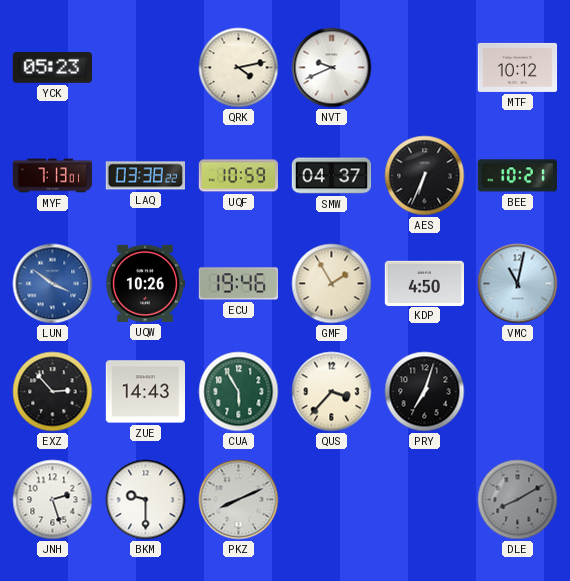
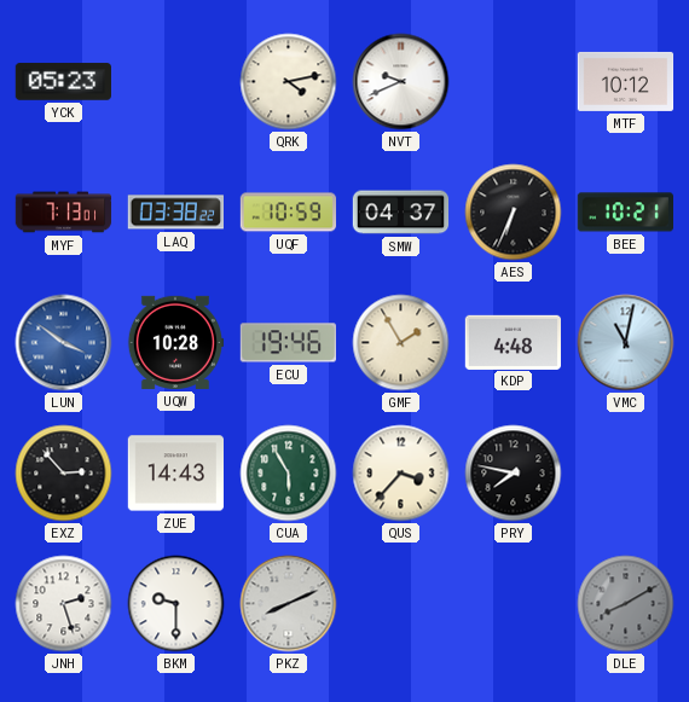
UQW: 10:26 -> 10:28
KDP: 4:50 -> 4:48
PRY: 7:03 -> 7:47
